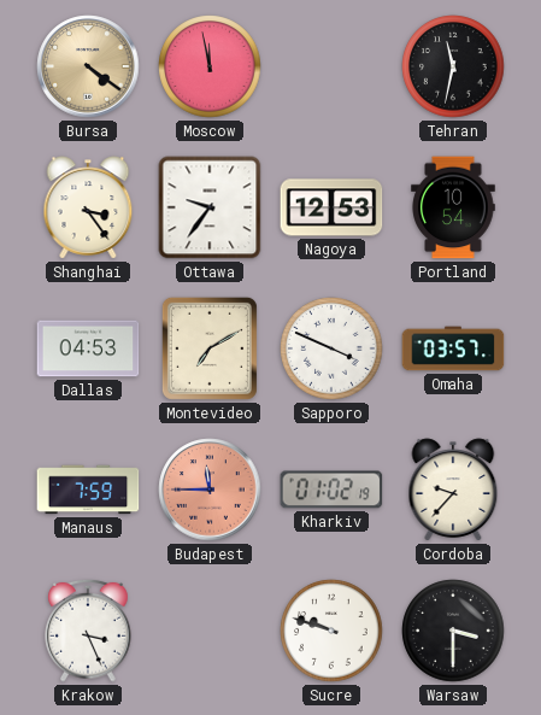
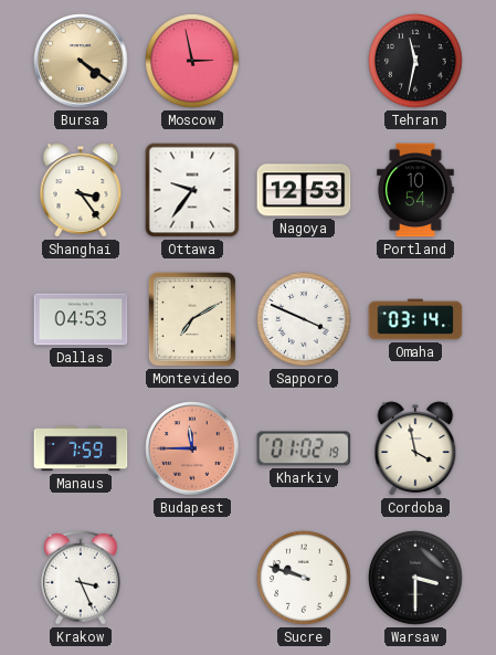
Moscow: 11:58 -> 2:58
Omaha: 03:57 -> 03:14
Cordoba: 9:37 -> 3:58
